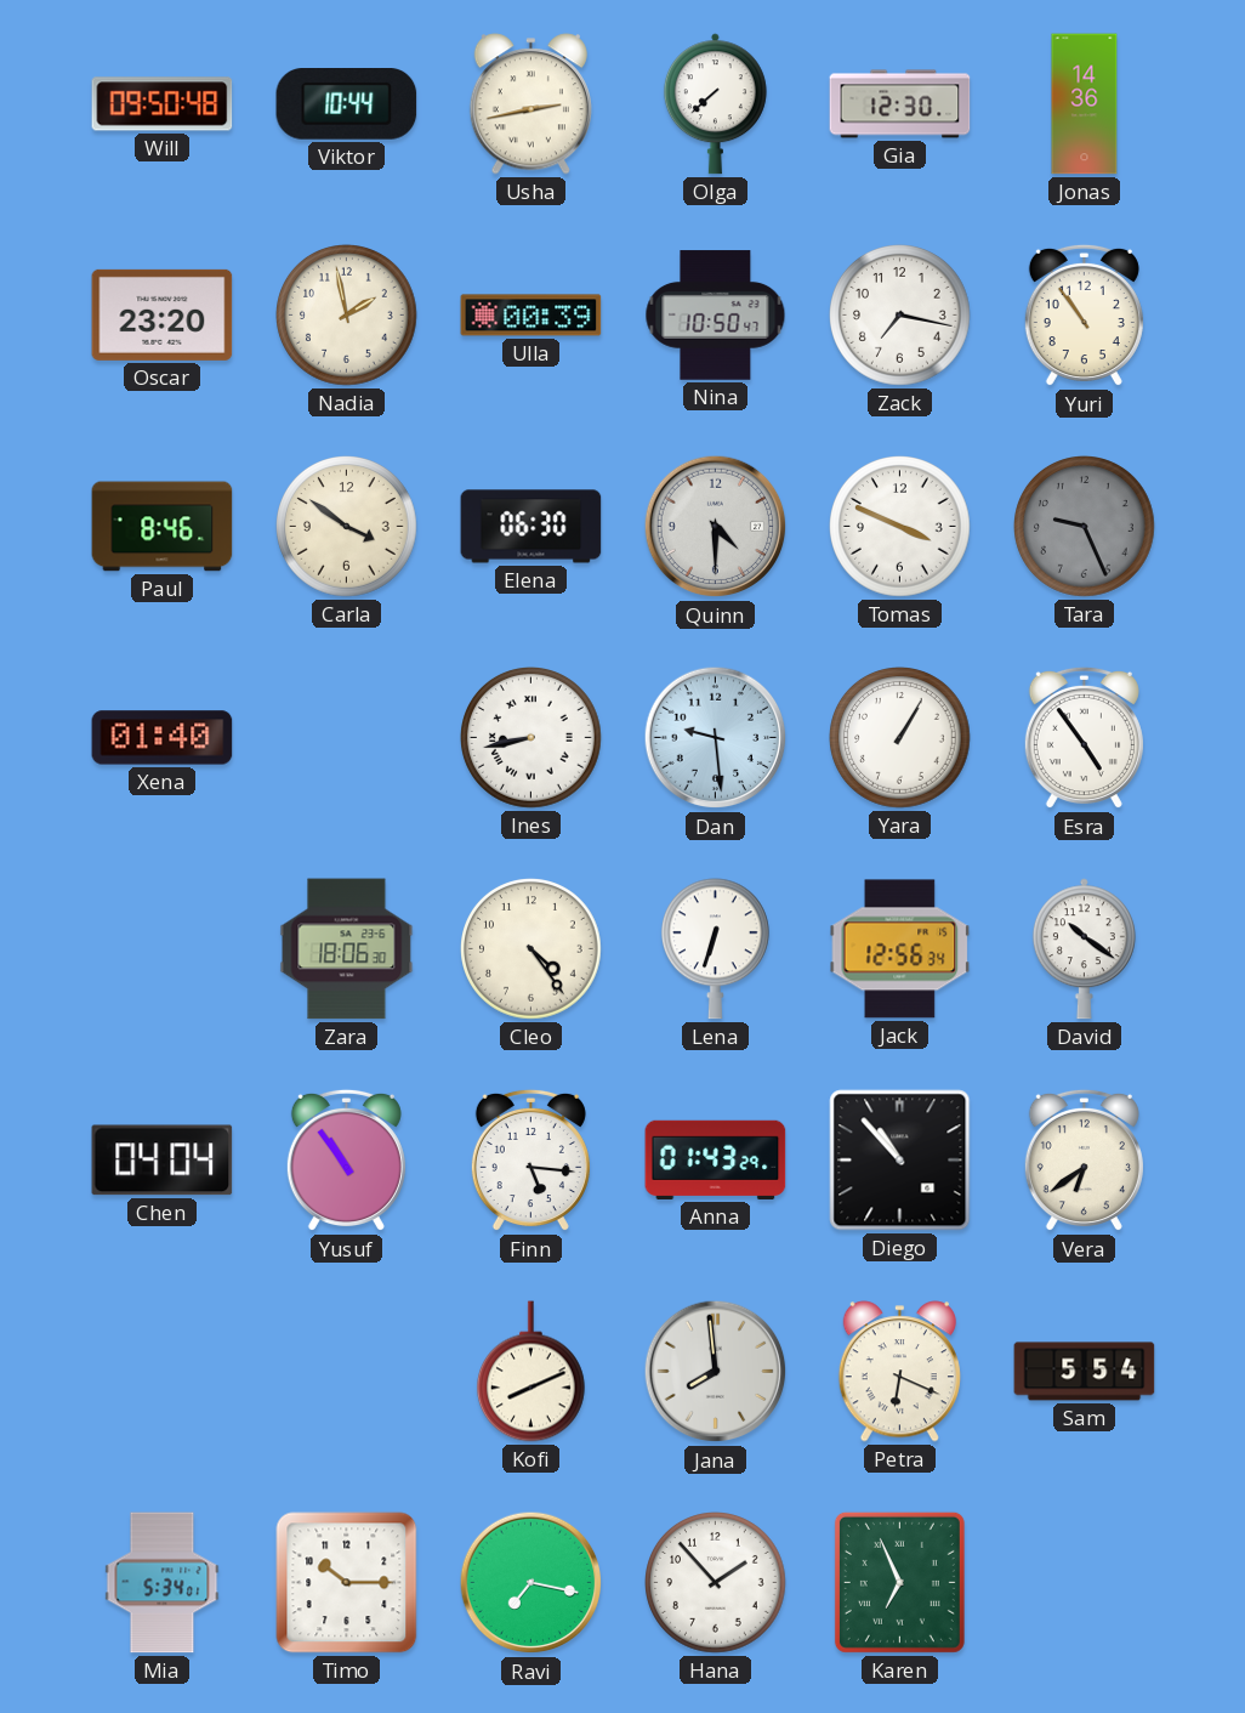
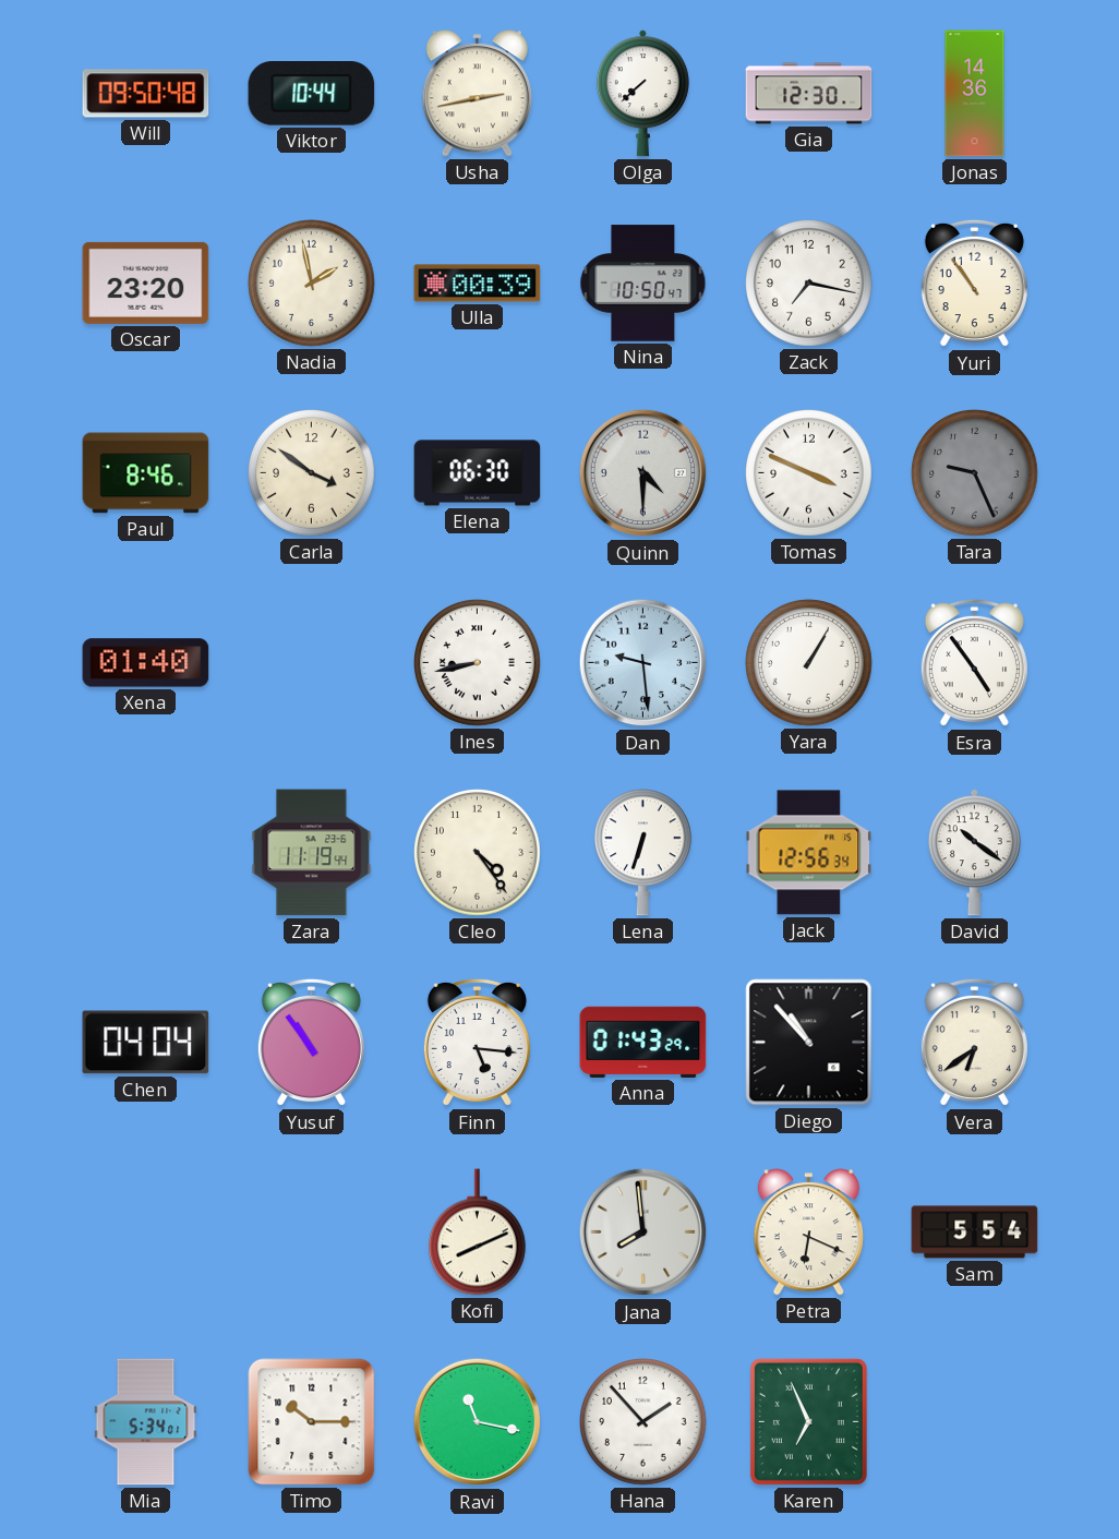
Zara: 18:06 -> 11:19
Ravi: 7:17 -> 11:17
